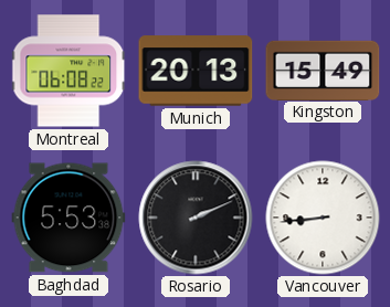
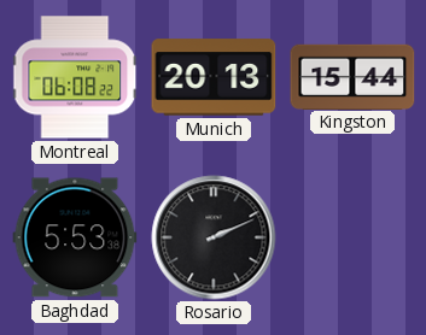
Kingston: 15:49 -> 15:44
Vancouver: 8:44 -> none
